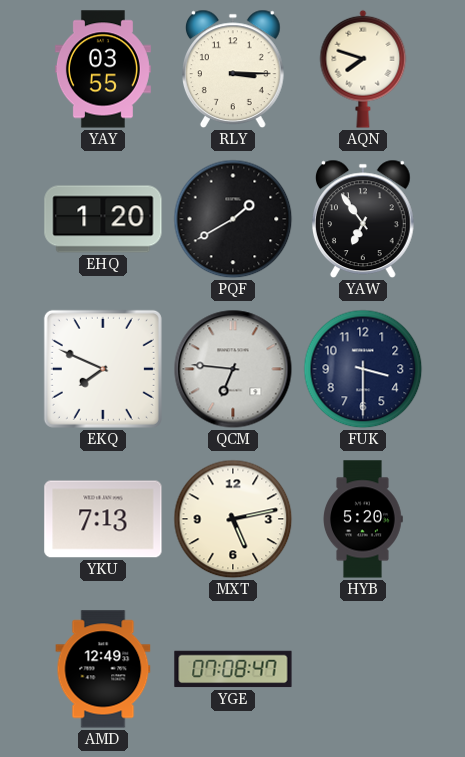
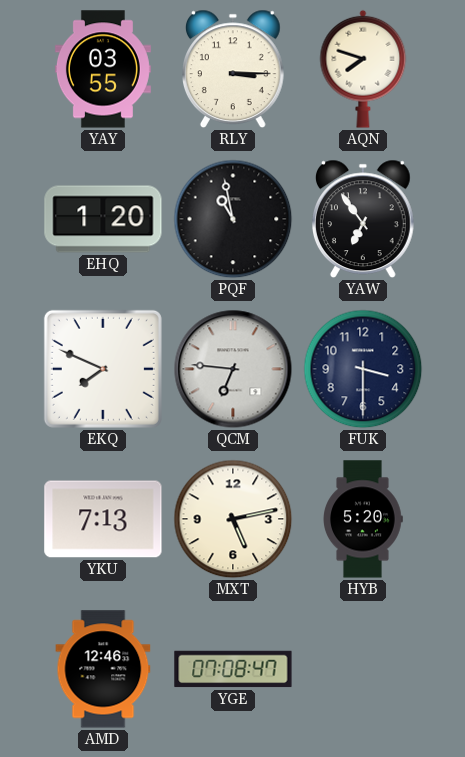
PQF: 1:40 -> 10:58
AMD: 12:49 -> 12:46
